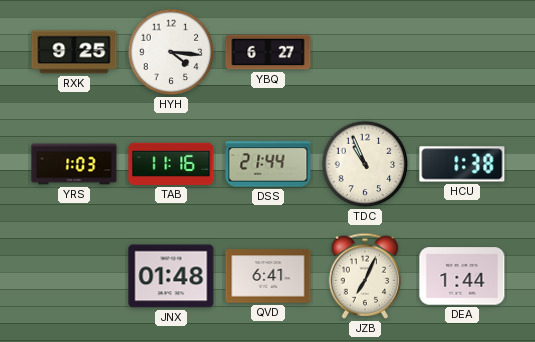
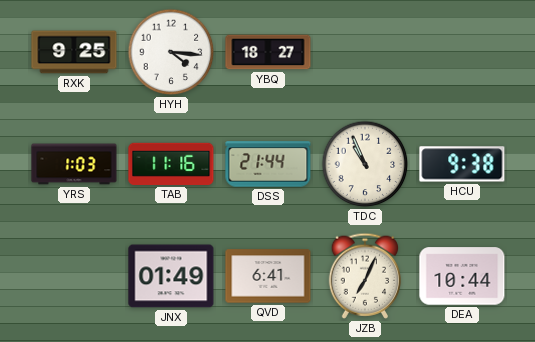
YBQ: 6:27 -> 18:27
HCU: 1:38 -> 9:38
JNX: 01:48 -> 01:49
DEA: 1:44 -> 10:44
